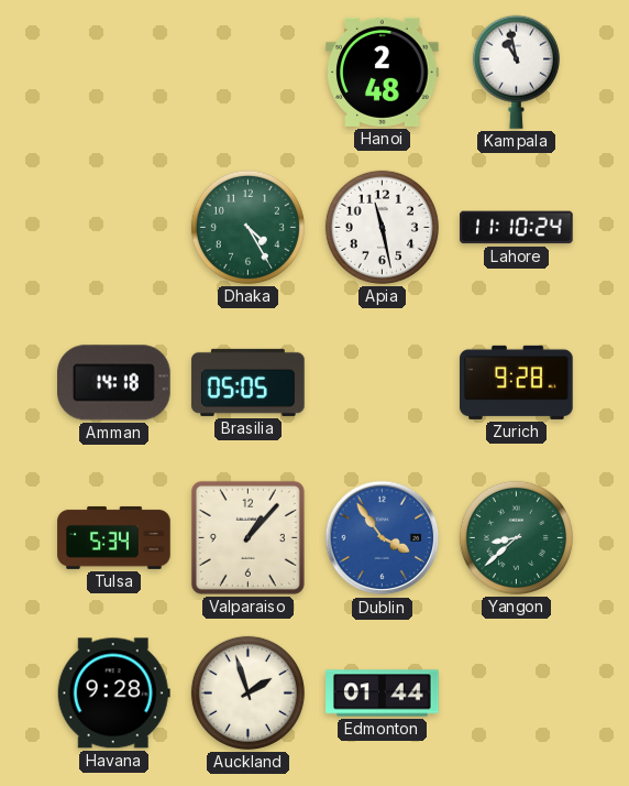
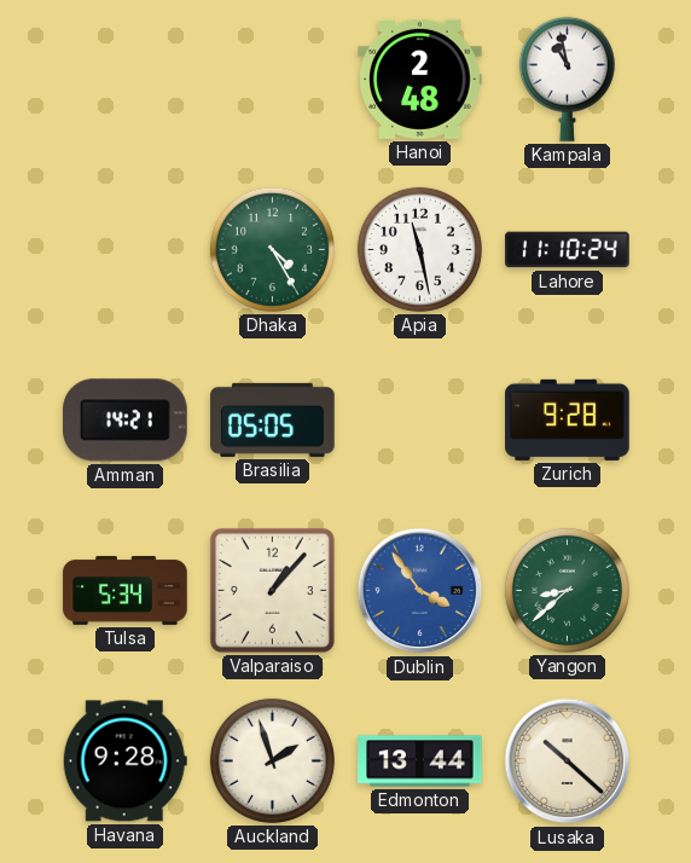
Amman: 14:18 -> 14:21
Edmonton: 01:44 -> 13:44
Lusaka: none -> 10:22
